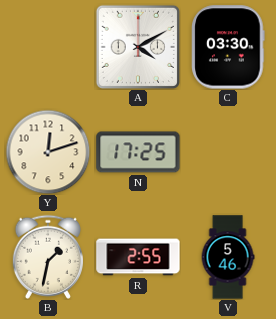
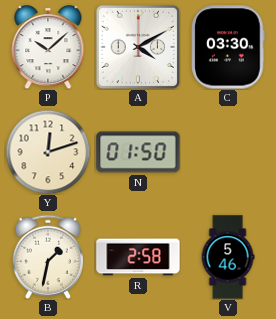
P: none -> 10:08
N: 17:25 -> 01:50
R: 2:55 -> 2:58
